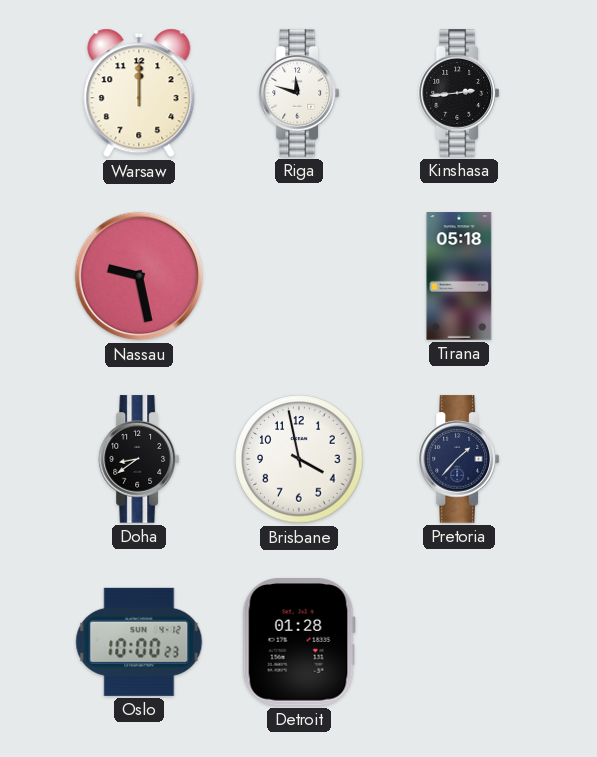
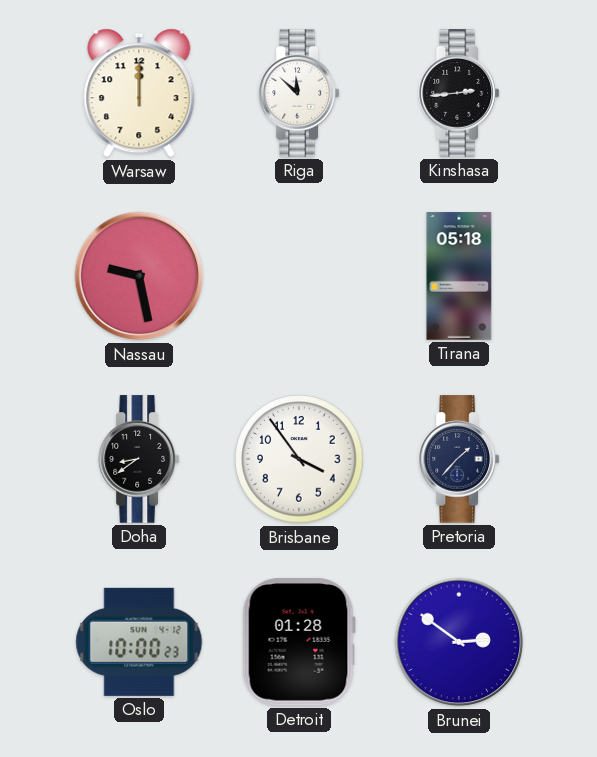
Riga: 11:48 -> 11:52
Brisbane: 3:58 -> 3:54
Brunei: none -> 2:51
